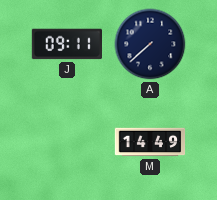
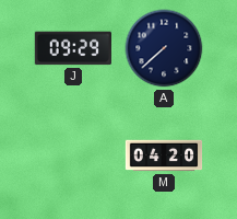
J: 09:11 -> 09:29
M: 14:49 -> 04:20
